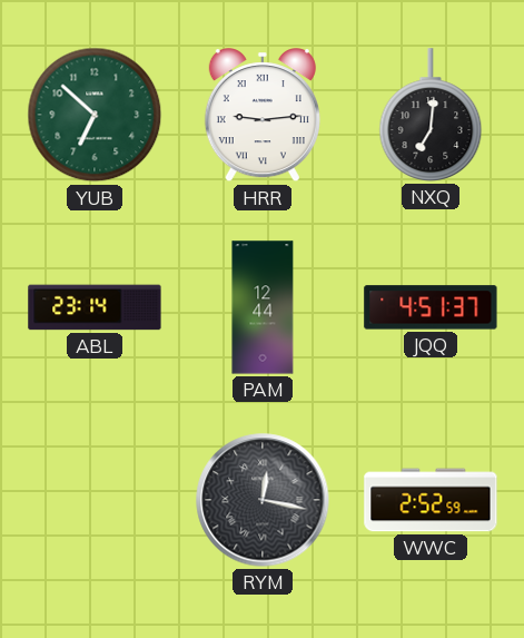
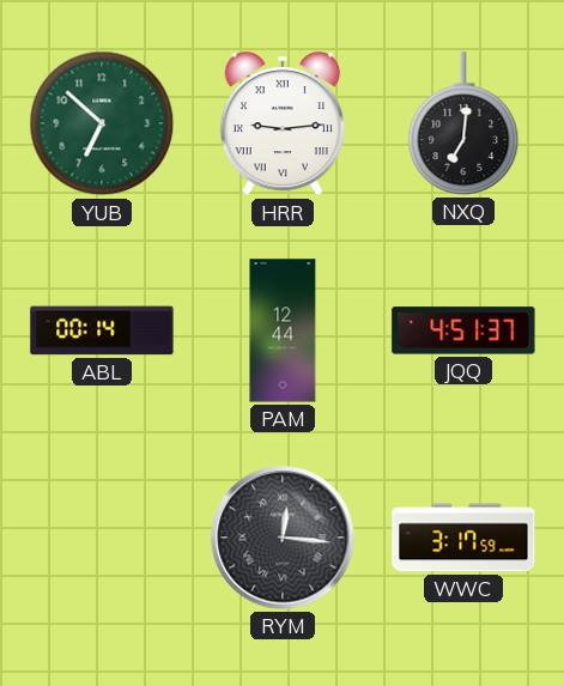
ABL: 23:14 -> 00:14
RYM: 12:17 -> 12:16
WWC: 2:52 -> 3:17
